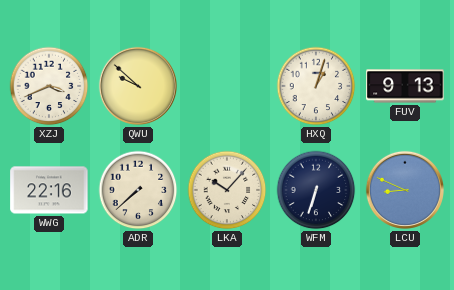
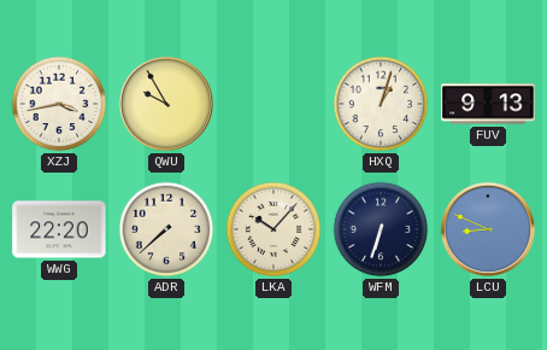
XZJ: 3:41 -> 3:43
QWU: 9:52 -> 9:55
WWG: 22:16 -> 22:20
